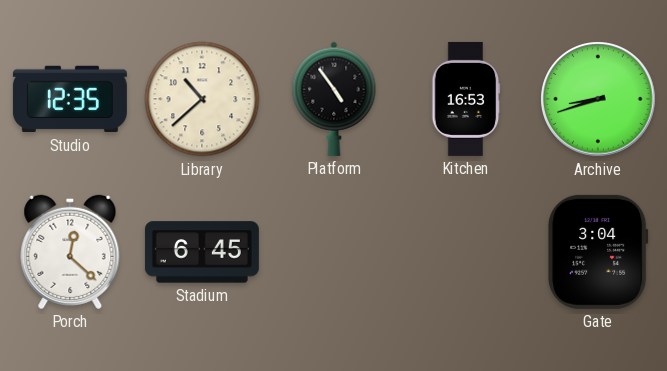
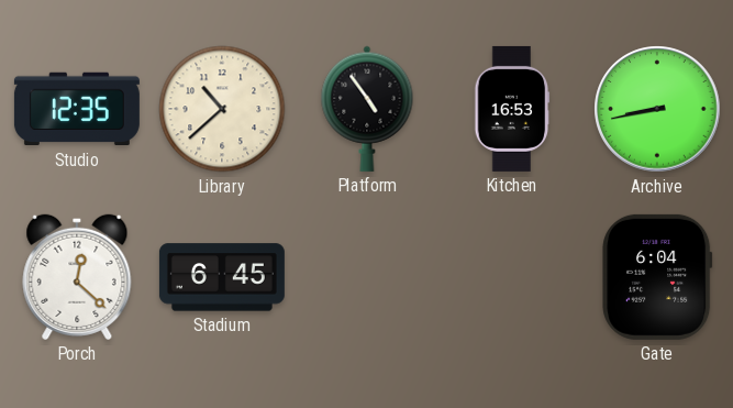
Archive: 8:42 -> 8:43
Gate: 3:04 -> 6:04
